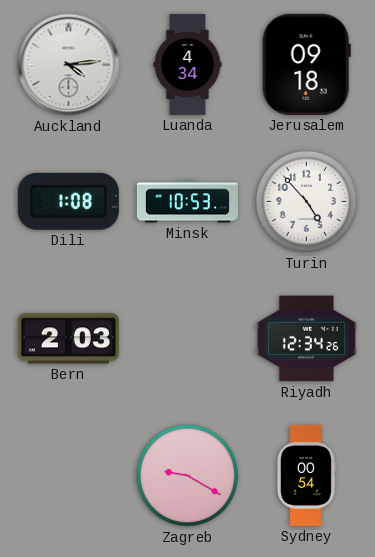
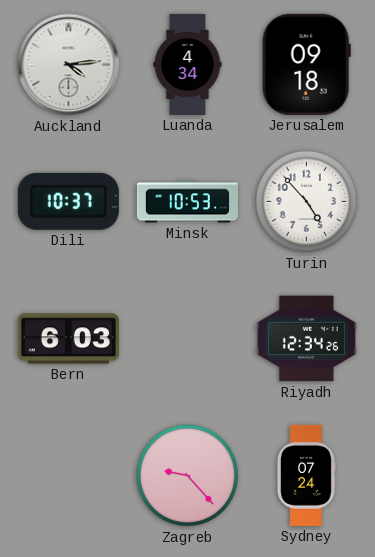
Dili: 1:08 -> 10:37
Bern: 2:03 -> 6:03
Zagreb: 9:20 -> 9:23
Sydney: 00:54 -> 07:24
